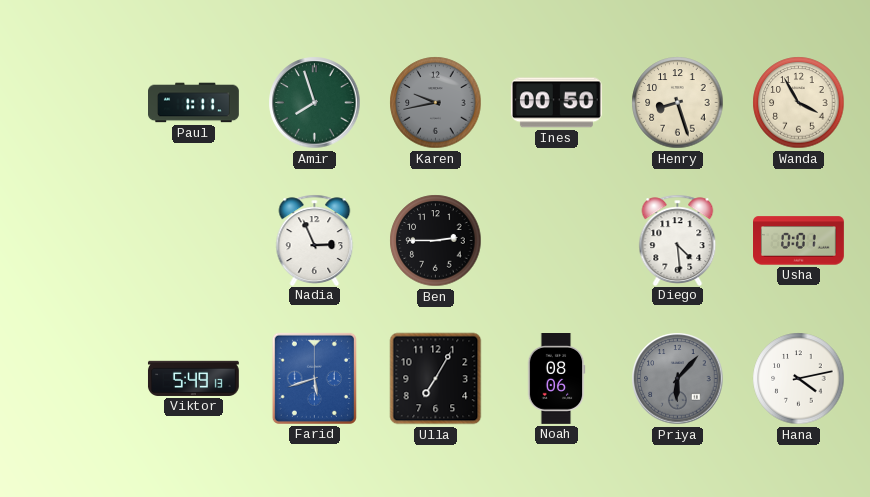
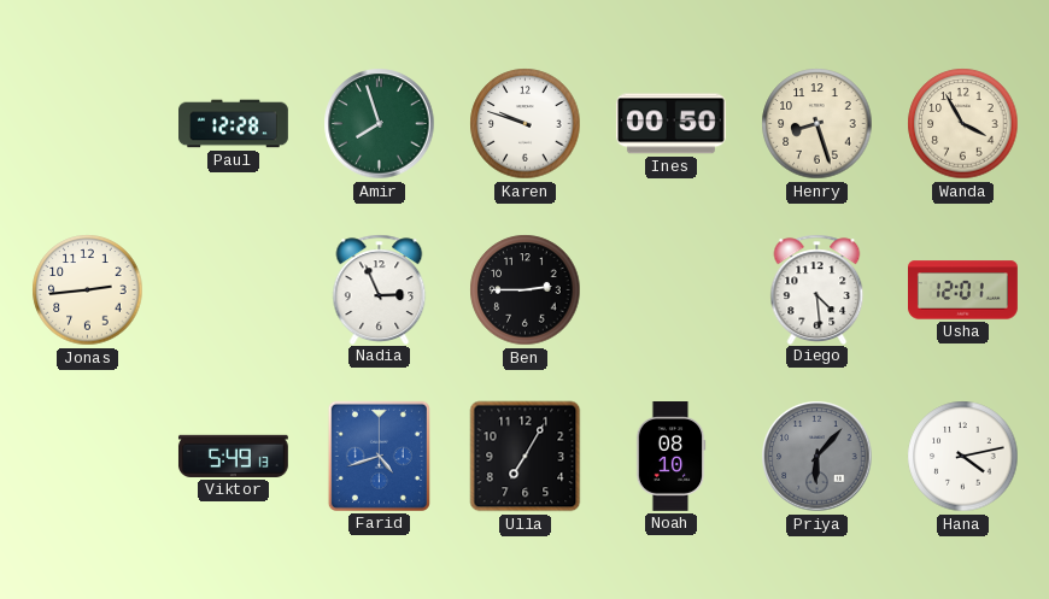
Paul: 1:11 -> 12:28
Karen: 9:43 -> 9:48
Karen dial: grey -> white
Jonas: none -> 2:44
Usha: 0:01 -> 12:01
Farid: 5:42 -> 4:42
Noah: 08:06 -> 08:10
